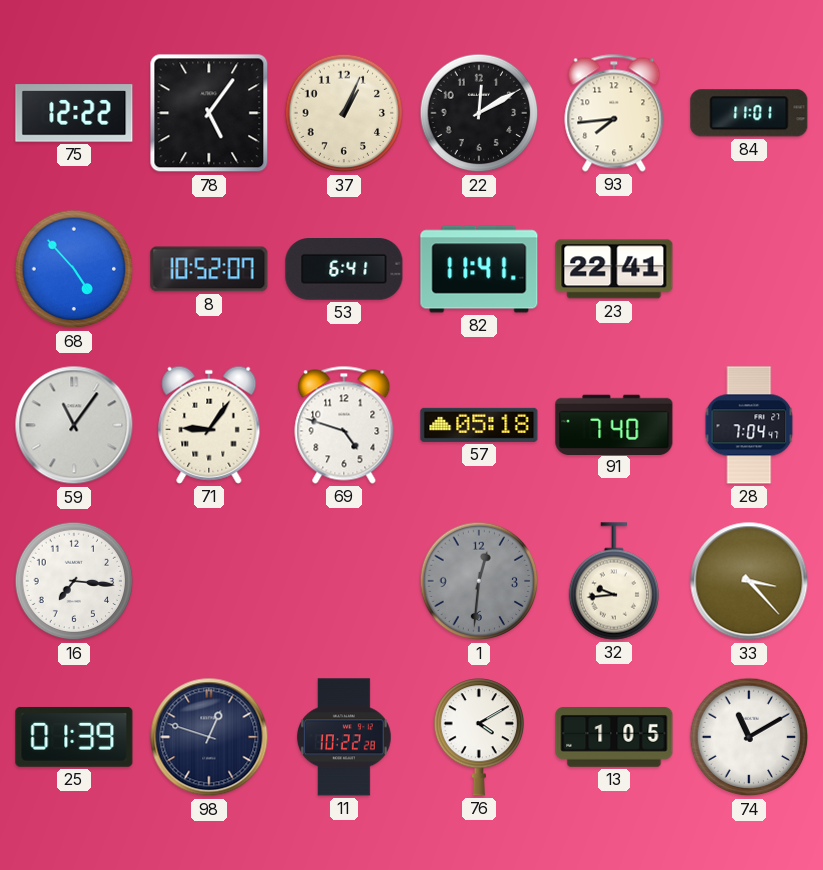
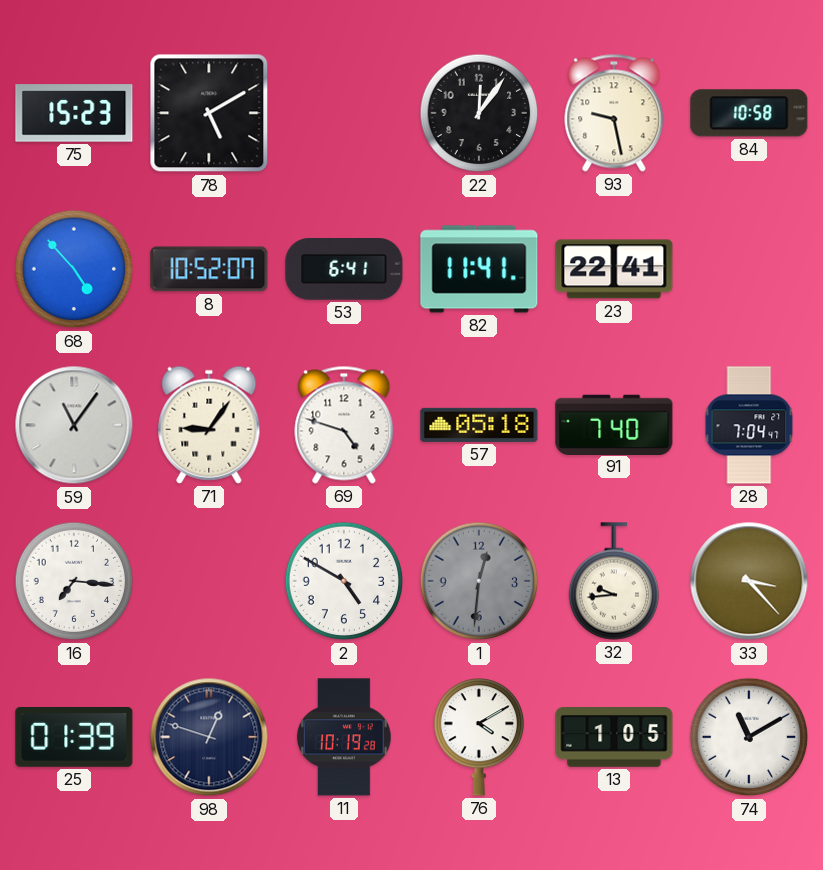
75: 12:22 -> 15:23
78: 5:06 -> 5:10
37: 1:04 -> none
22: 12:10 -> 12:06
93: 7:44 -> 9:28
84: 11:01 -> 10:58
2: none -> 4:50
11: 10:22 -> 10:19
